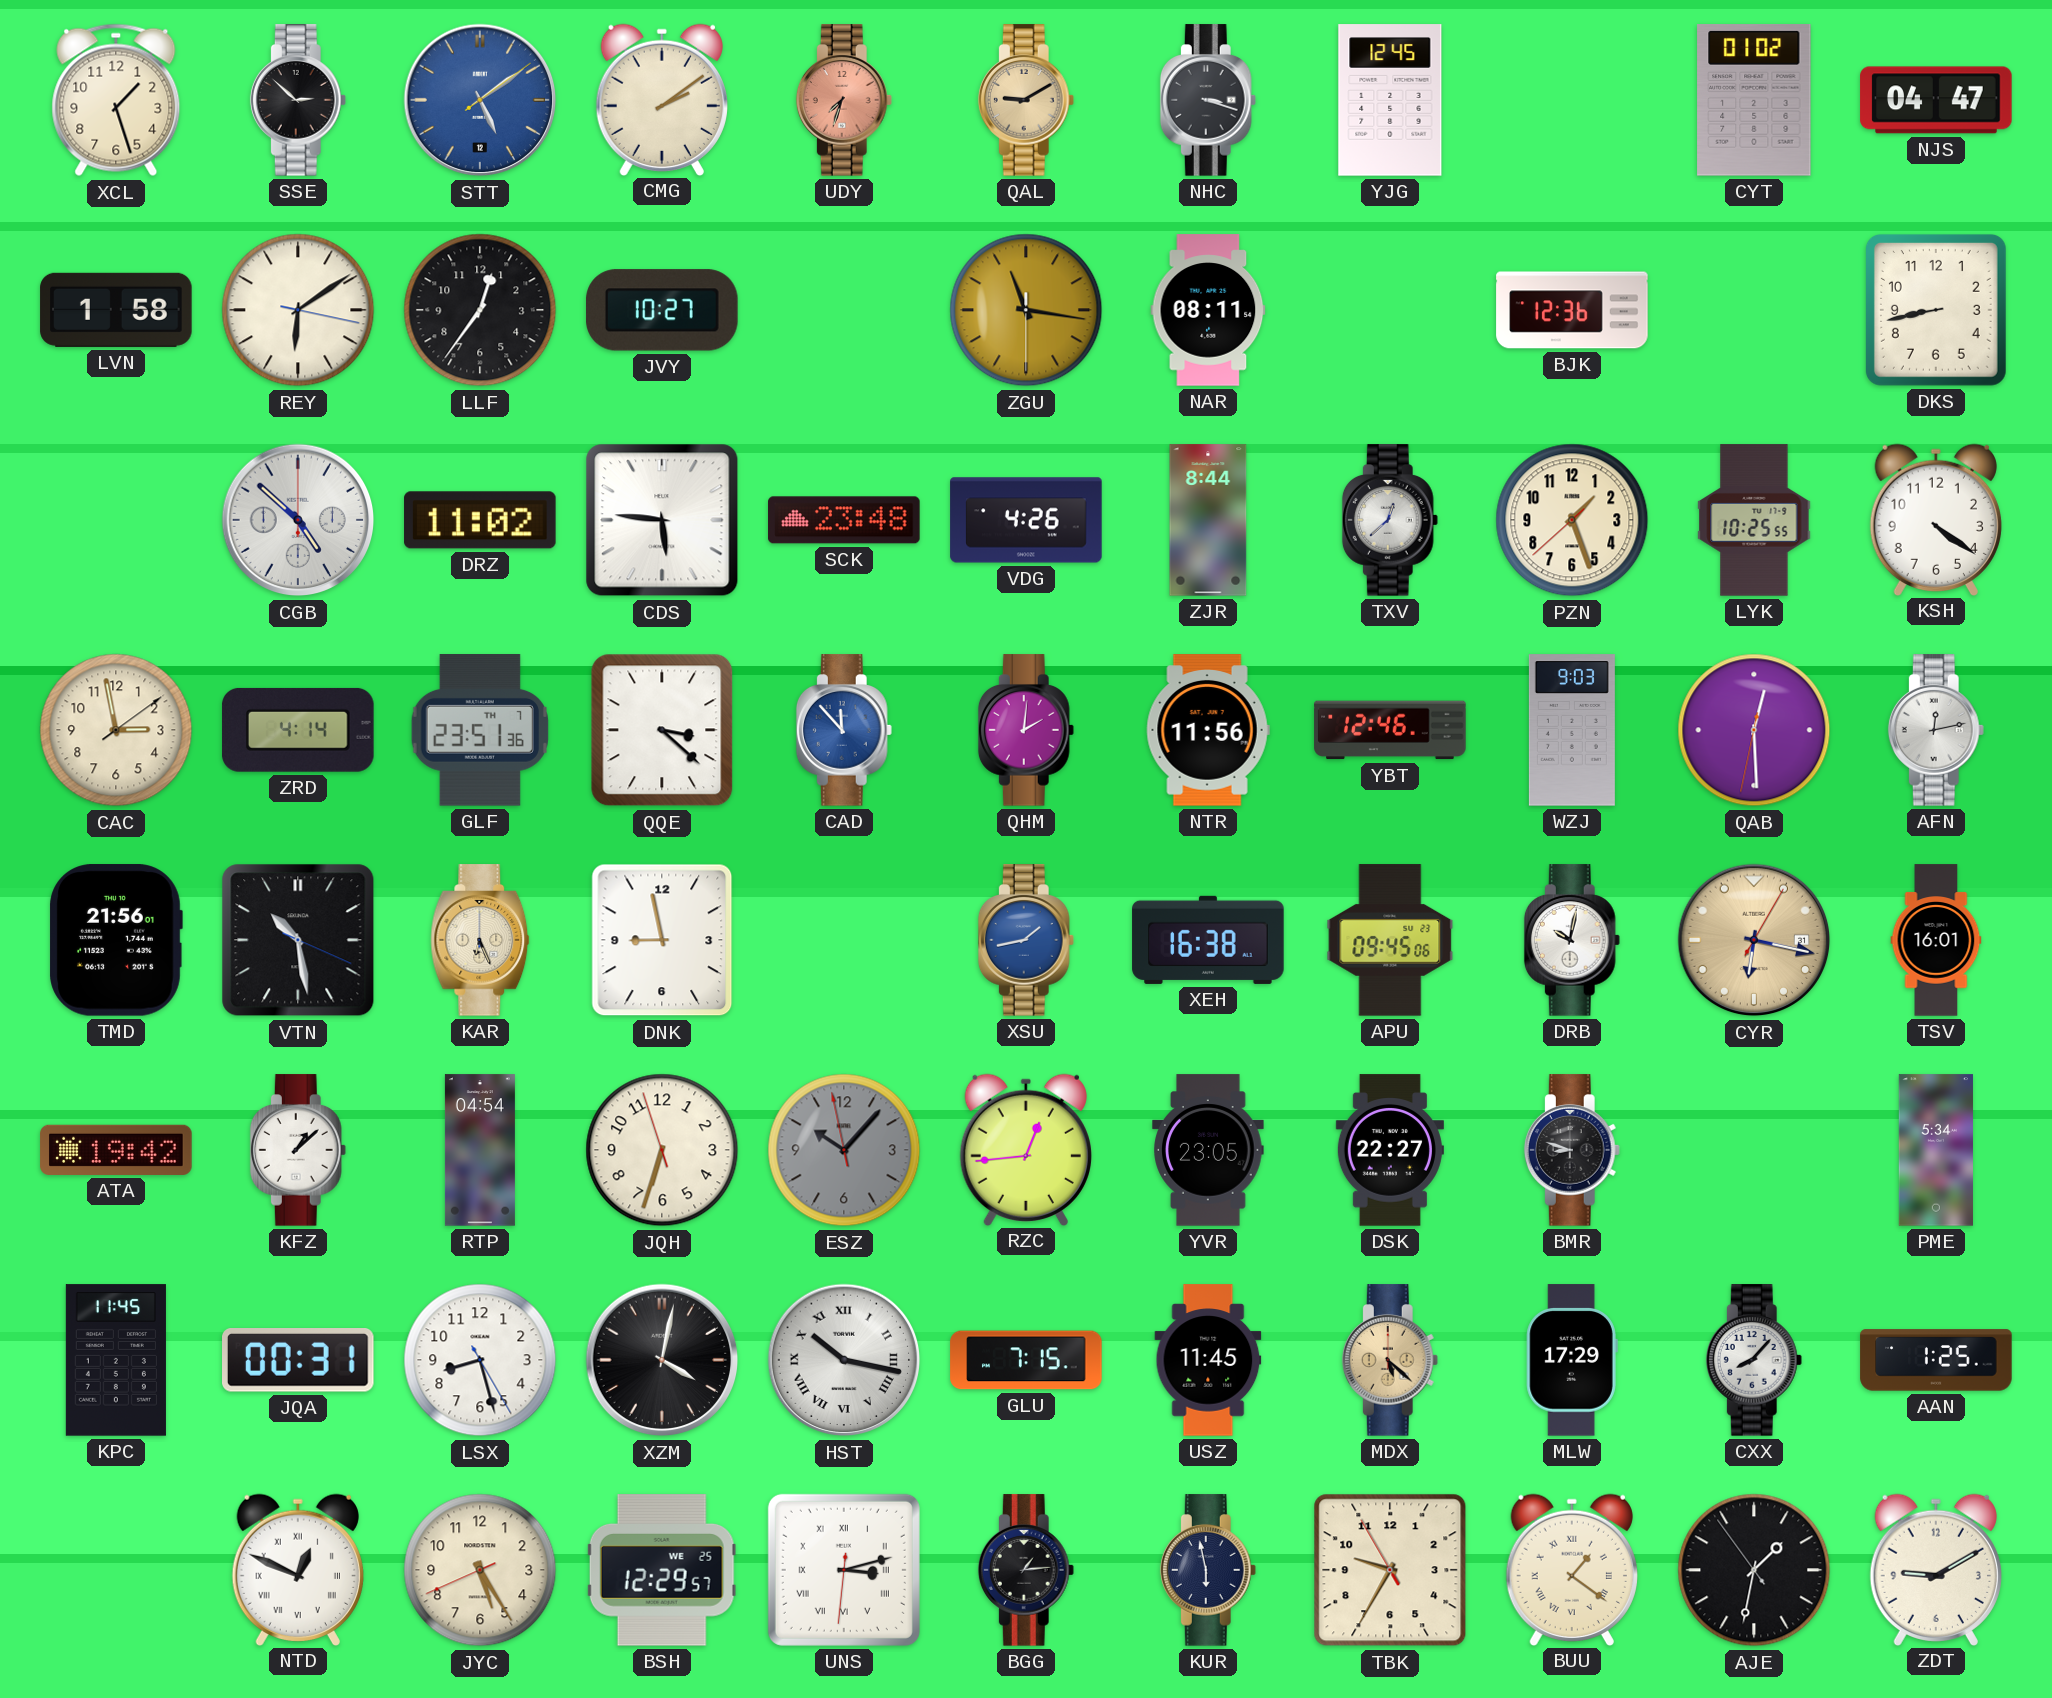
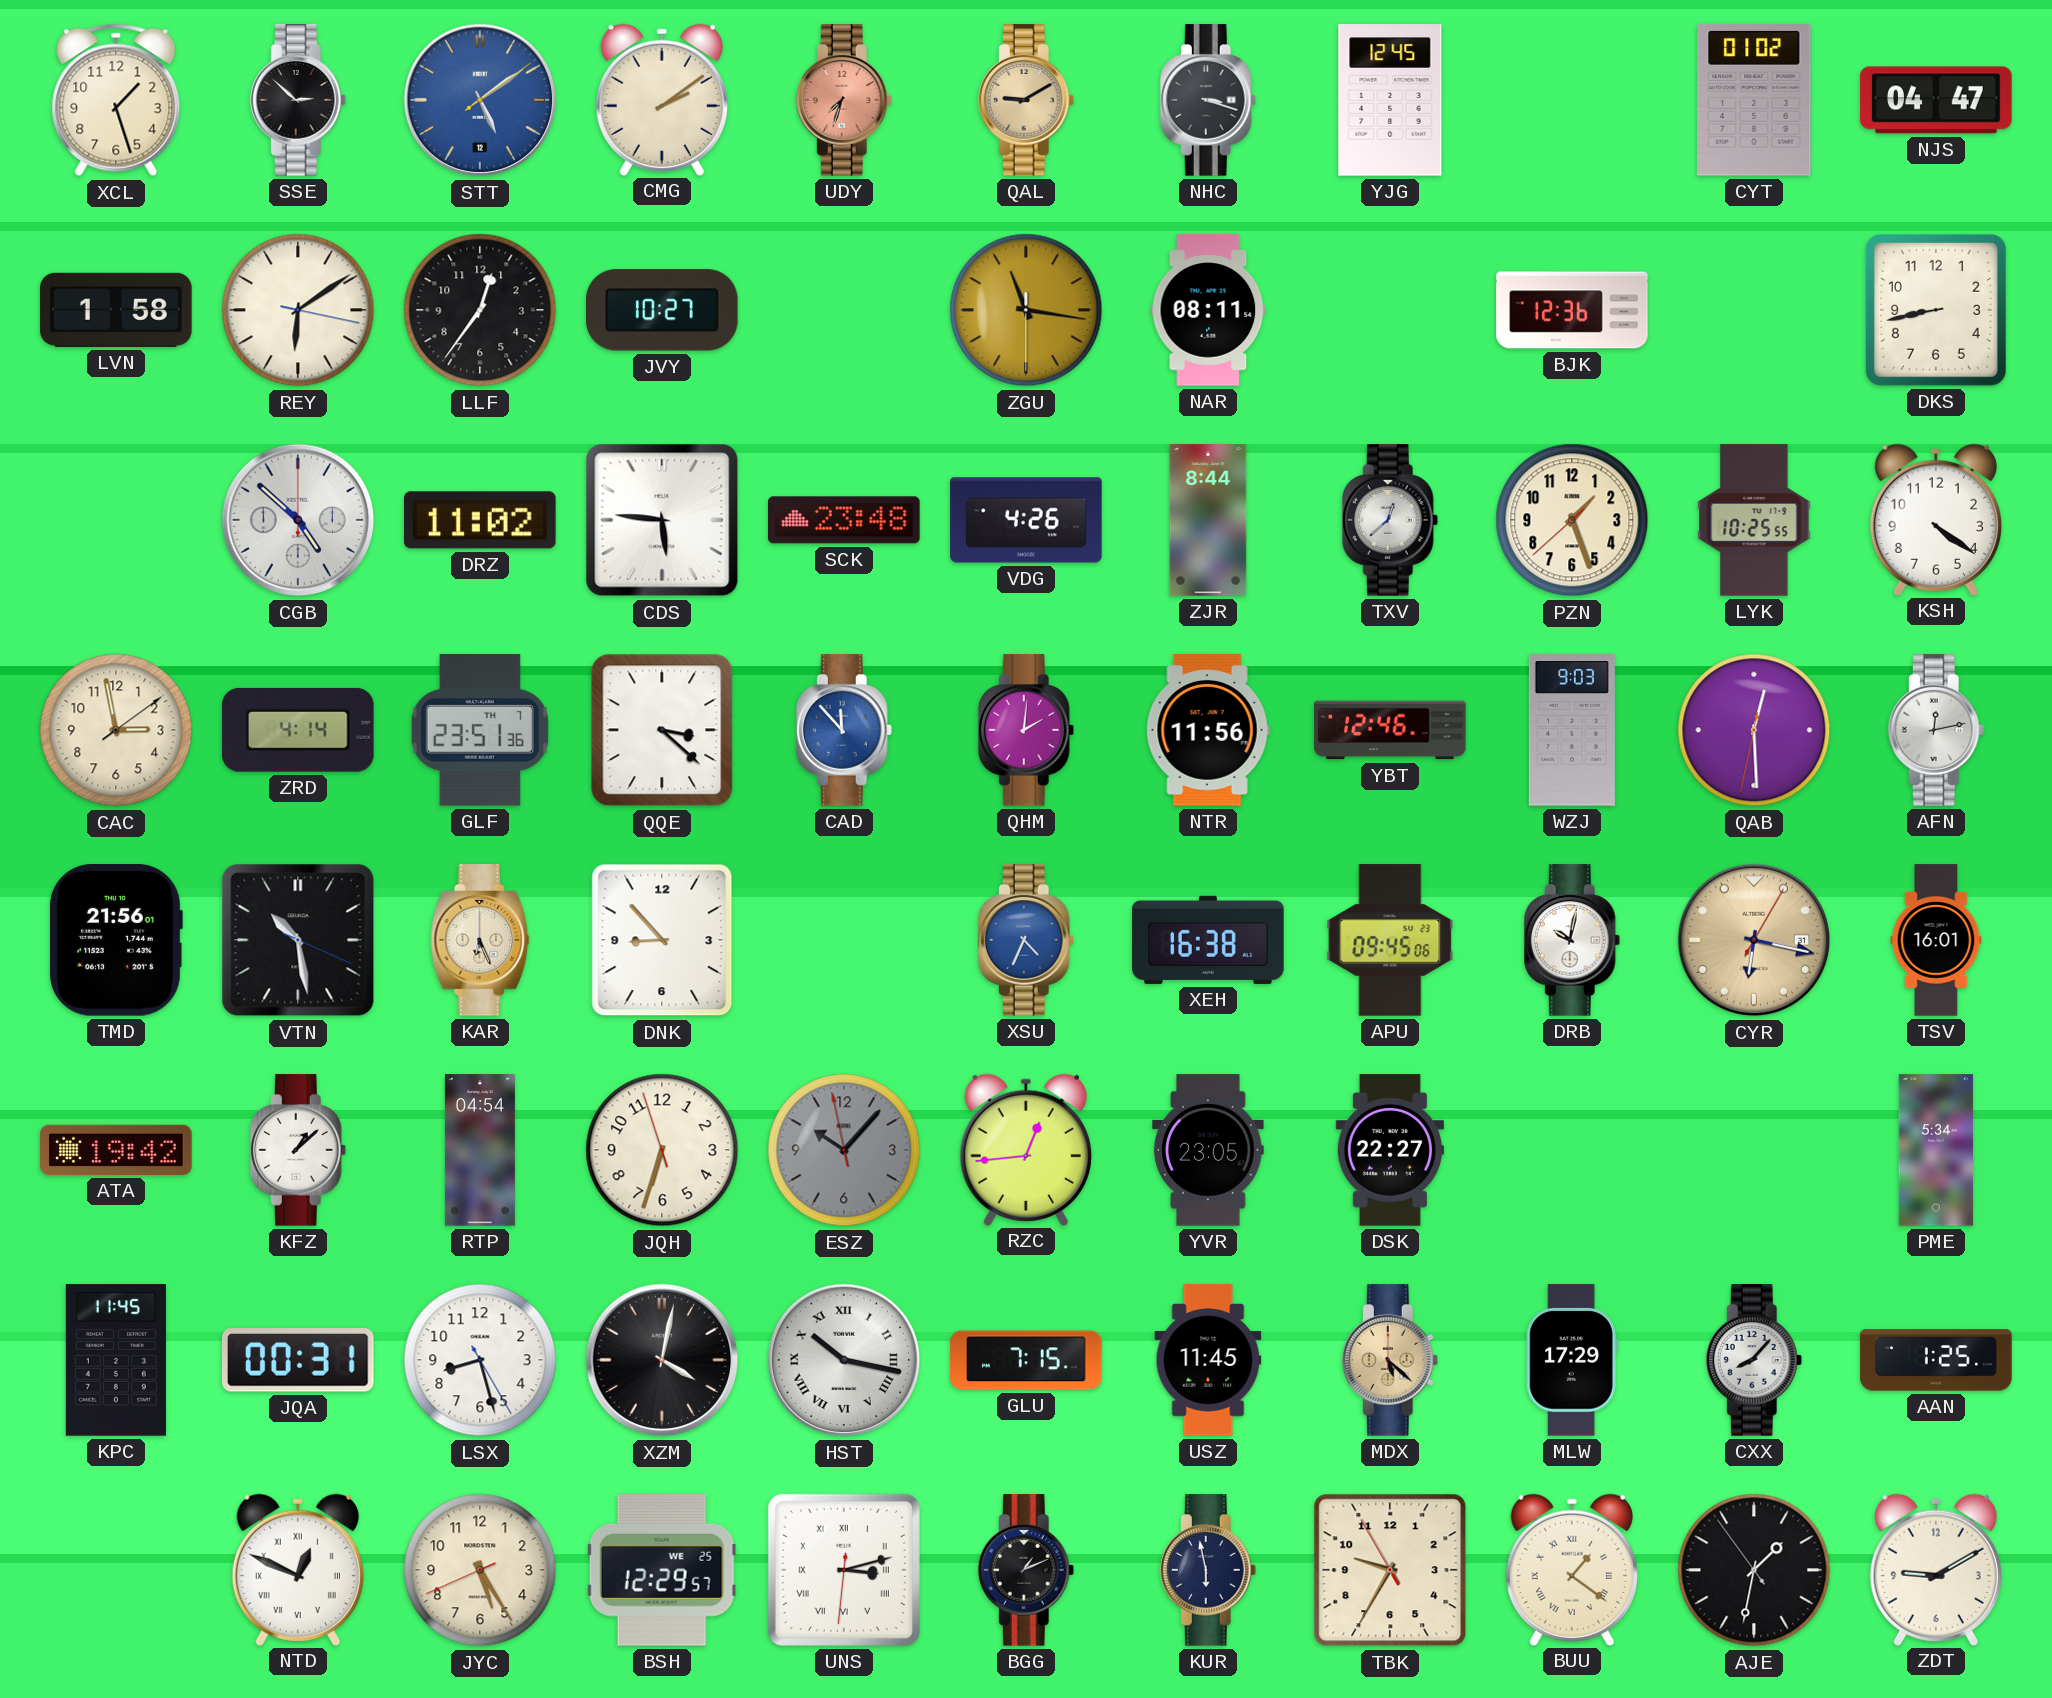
DNK: 8:58 -> 8:53
XSU: 1:43 -> 4:34
BMR: 8:48 -> none
BGG: 1:14 -> 1:11
